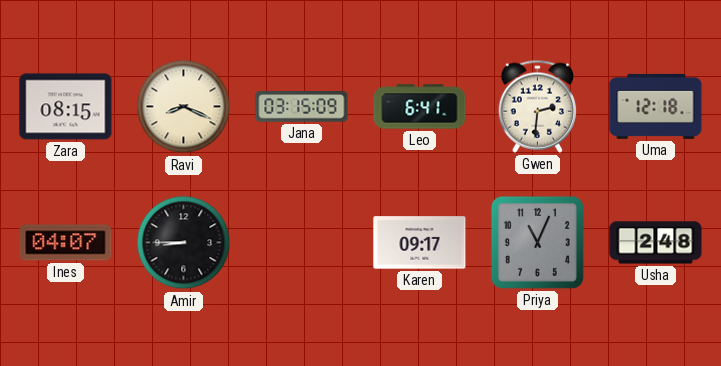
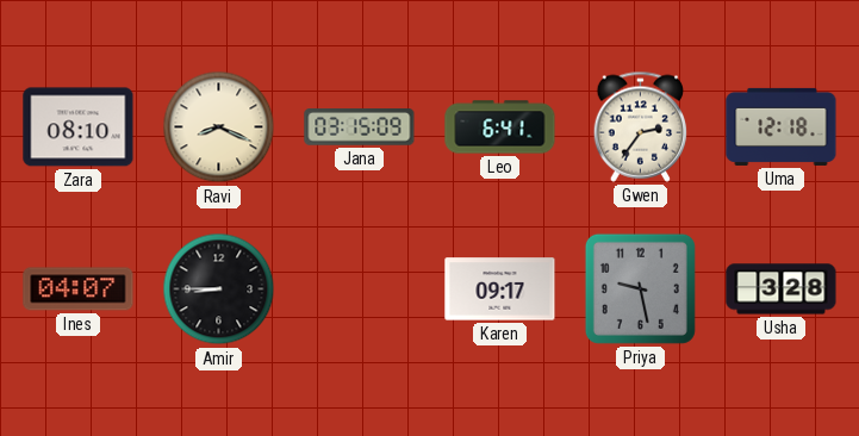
Zara: 08:15 -> 08:10
Gwen: 2:31 -> 2:36
Priya: 11:04 -> 9:28
Usha: 2:48 -> 3:28
